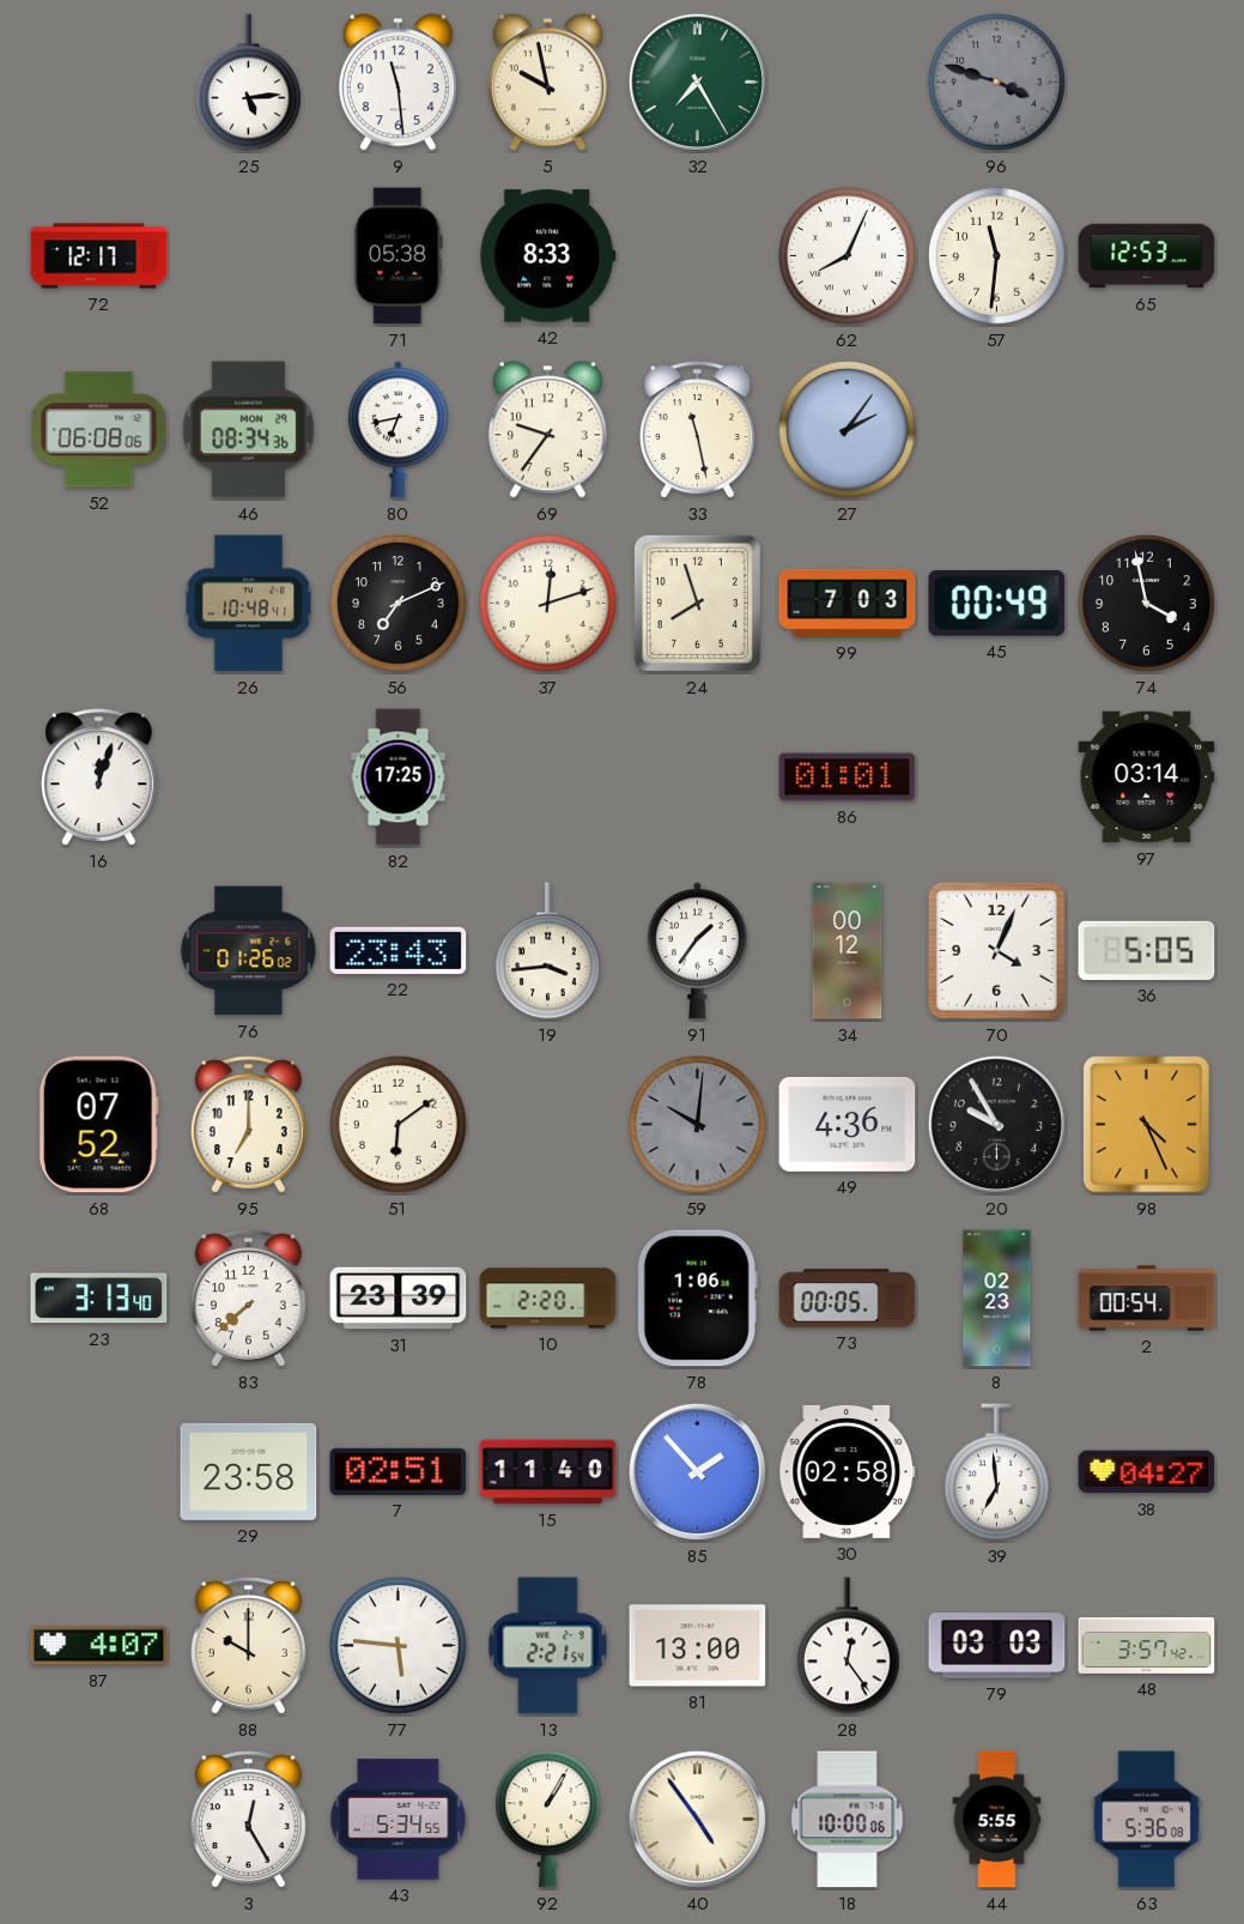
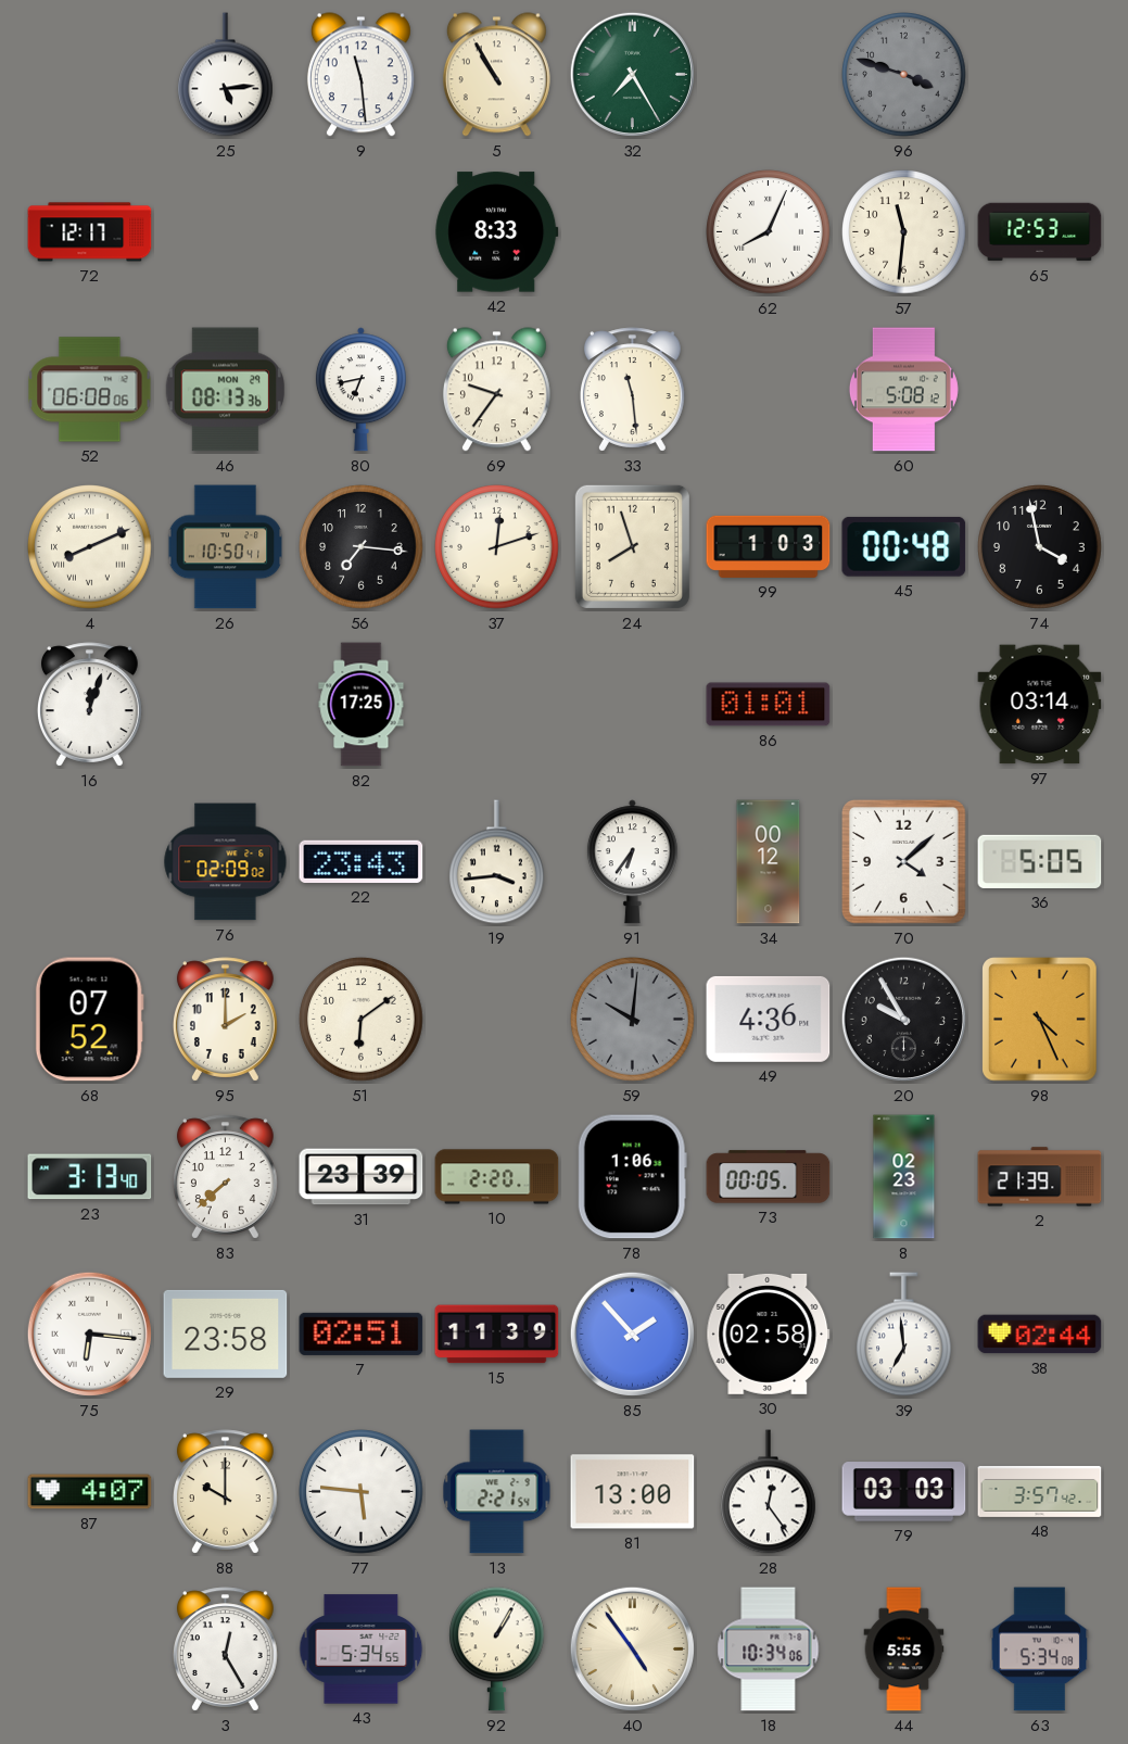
5: 9:58 -> 10:55
71: 05:38 -> none
46: 08:34 -> 08:13
33: 11:28 -> 11:29
27: 2:06 -> none
60: none -> 5:08
4: none -> 8:11
26: 10:48 -> 10:50
56: 7:11 -> 7:16
99: 7:03 -> 1:03
45: 00:49 -> 00:48
76: 01:26 -> 02:09
91: 1:36 -> 6:36
70: 4:04 -> 4:08
95: 7:00 -> 2:00
2: 00:54 -> 21:39
75: none -> 6:16
15: 11:40 -> 11:39
38: 04:27 -> 02:44
18: 10:00 -> 10:34
63: 5:36 -> 5:34
